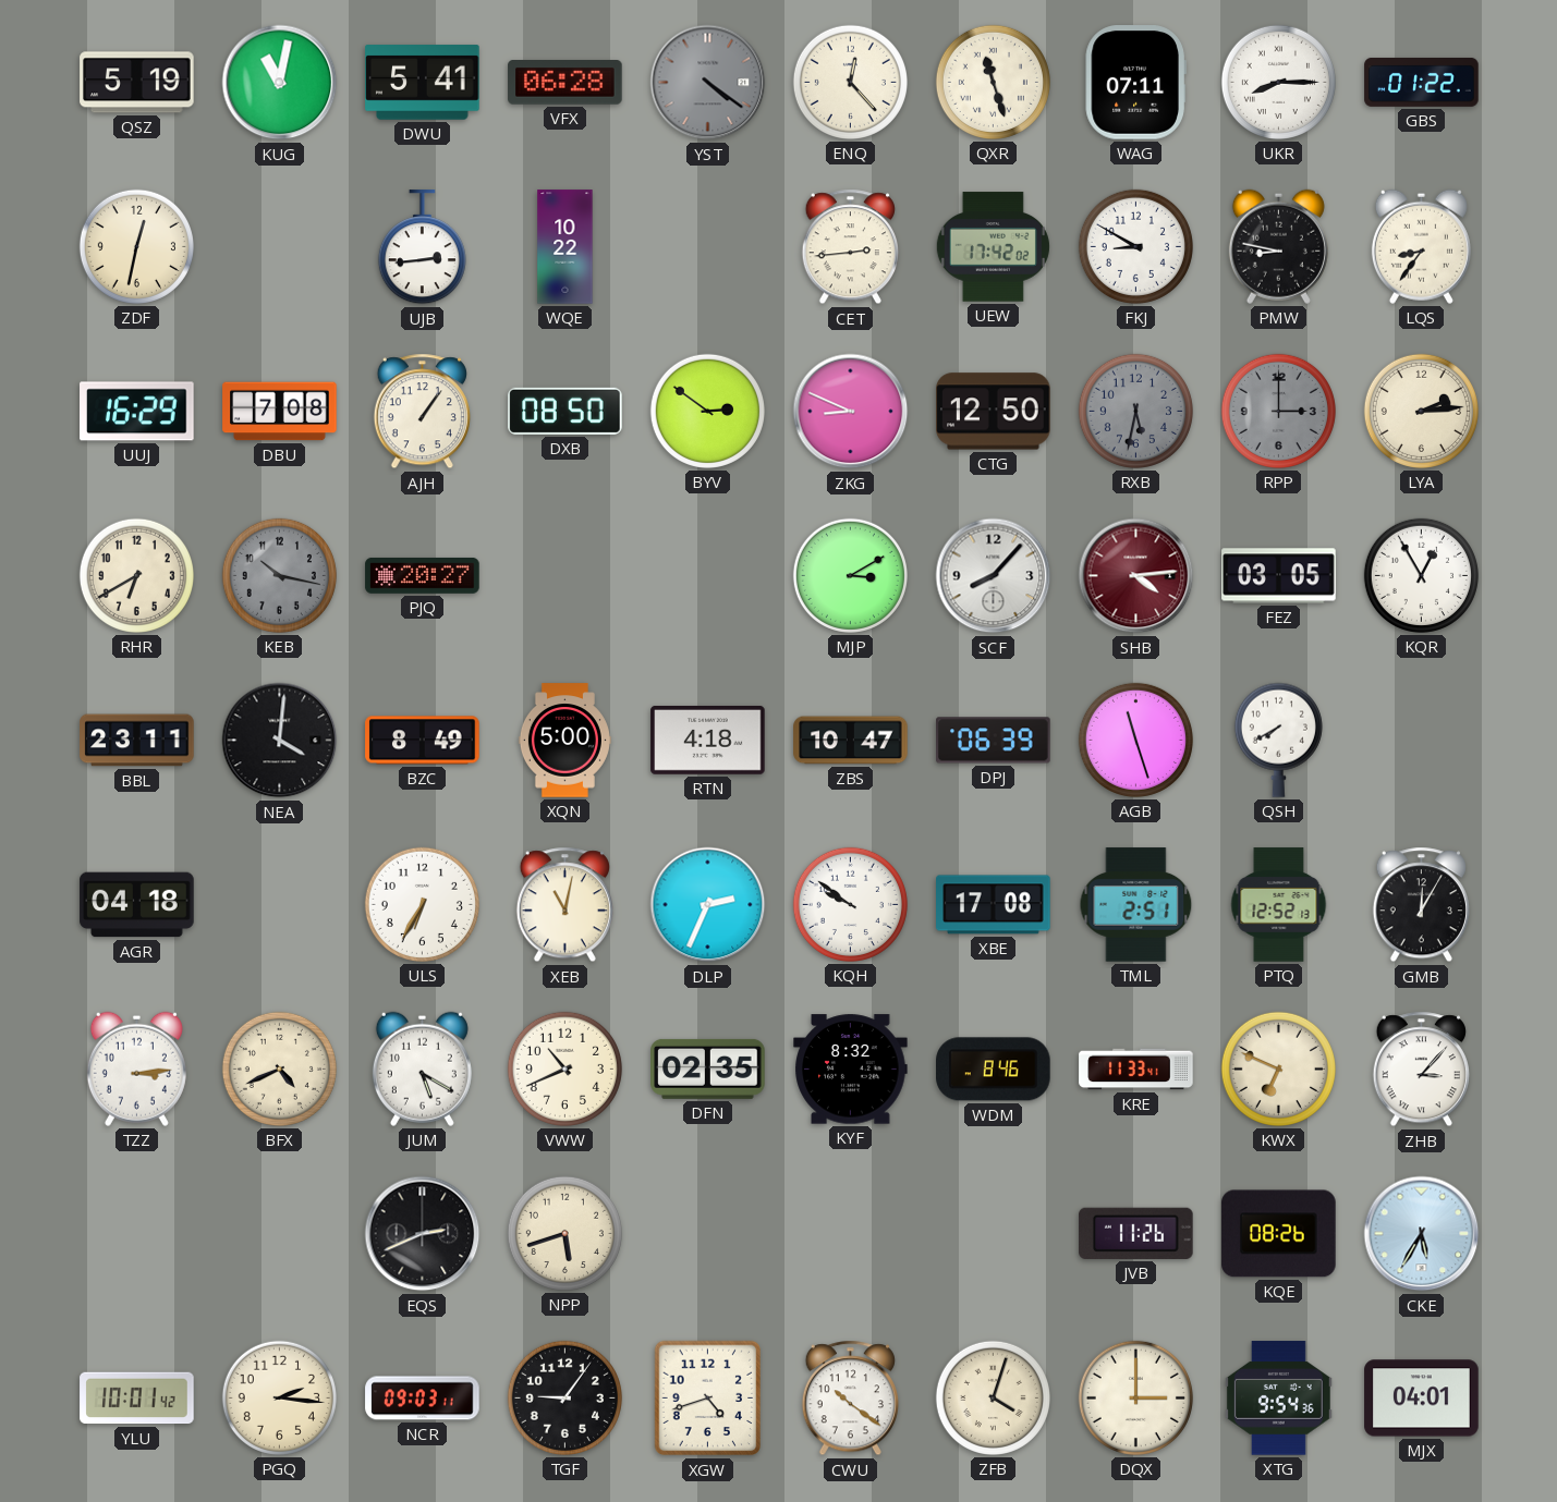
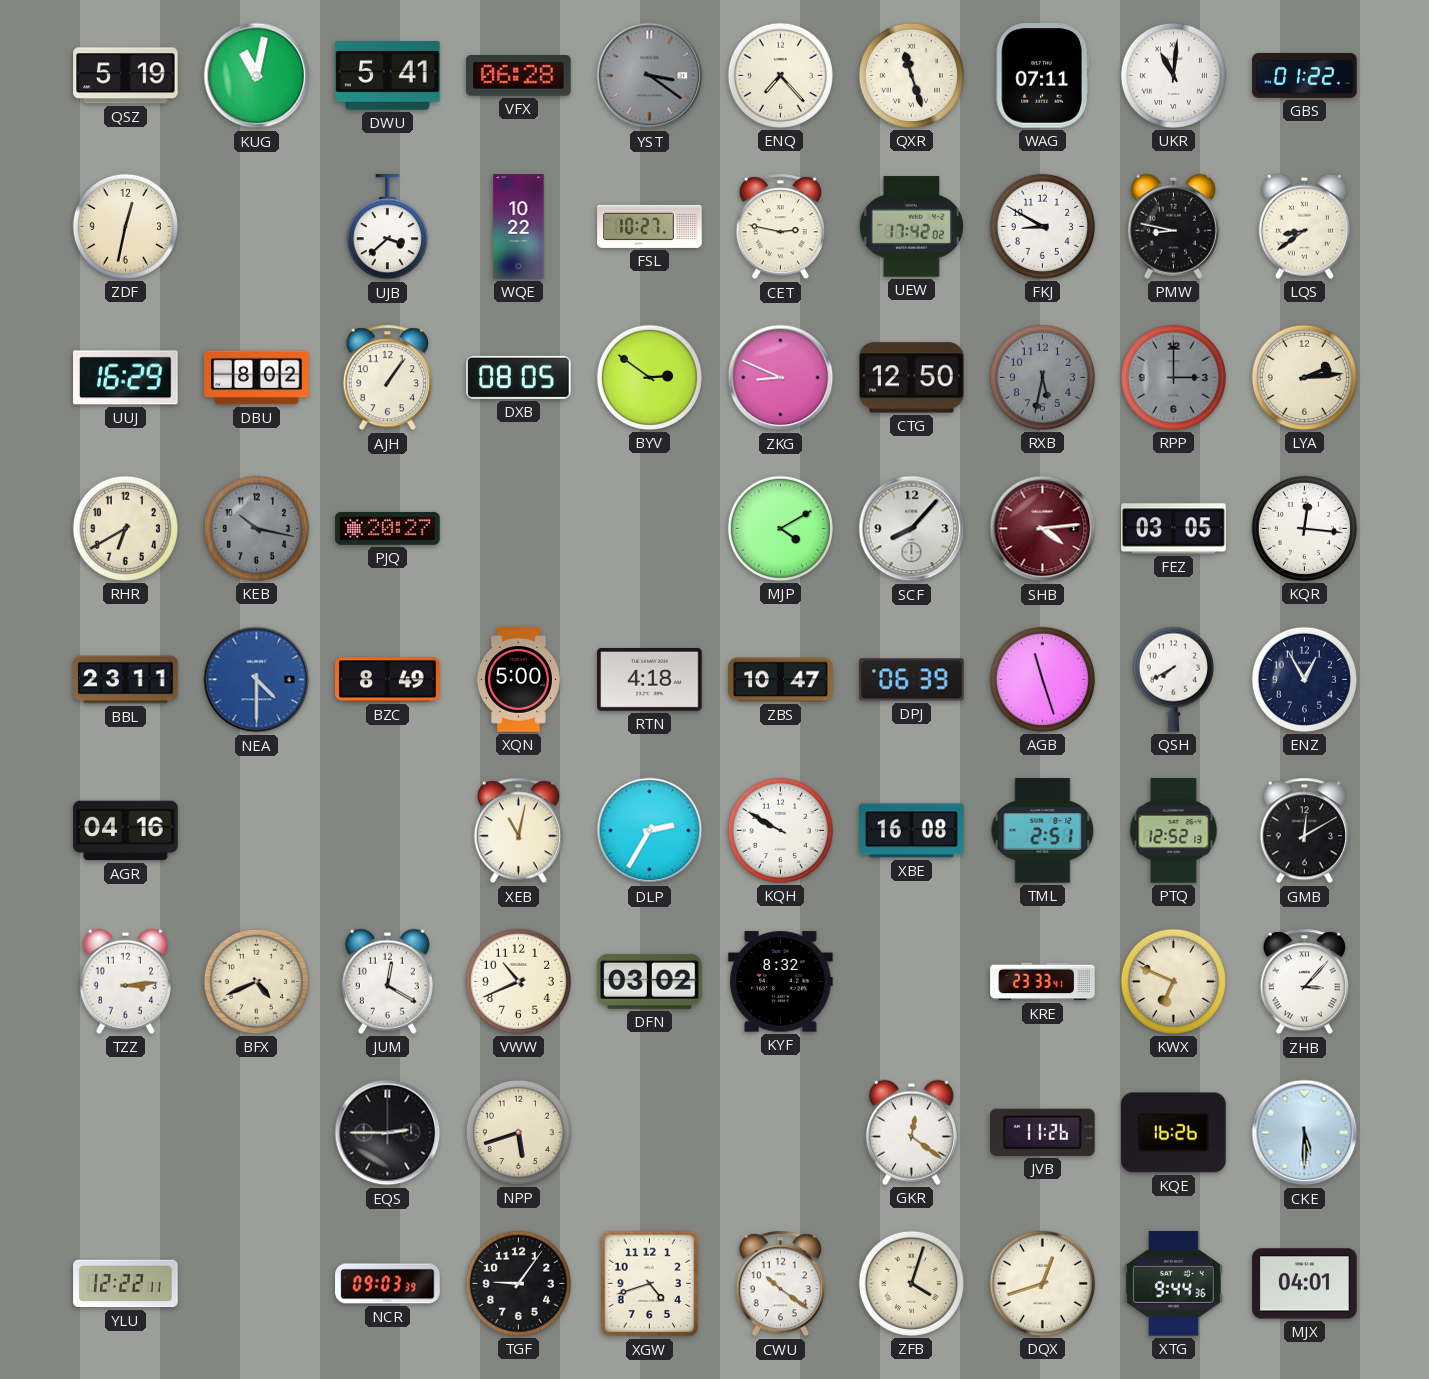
YST: 4:21 -> 3:21
ENQ: 12:23 -> 7:23
UKR: 8:15 -> 11:01
UJB: 2:44 -> 3:38
FSL: none -> 10:27
CET: 2:44 -> 2:47
LQS: 8:36 -> 8:39
DBU: 7:08 -> 8:02
DXB: 08:50 -> 08:05
MJP: 3:10 -> 4:10
KQR: 12:55 -> 12:16
NEA: 4:01 -> 4:30
NEA dial: black -> blue
ENZ: none -> 12:55
AGR: 04:18 -> 04:16
ULS: 6:35 -> none
DLP: 2:34 -> 2:35
KQH: 9:51 -> 9:50
XBE: 17:08 -> 16:08
GMB: 12:05 -> 12:10
JUM: 5:20 -> 12:20
DFN: 02:35 -> 03:02
WDM: 8:46 -> none
KRE: 11:33 -> 23:33
EQS: 2:41 -> 2:45
GKR: none -> 12:21
KQE: 08:26 -> 16:26
CKE: 5:35 -> 5:30
YLU: 10:01 -> 12:22
PGQ: 2:16 -> none
NCR: 09:03:11 -> 09:03:39
DQX: 3:00 -> 12:42
XTG: 9:54 -> 9:44
